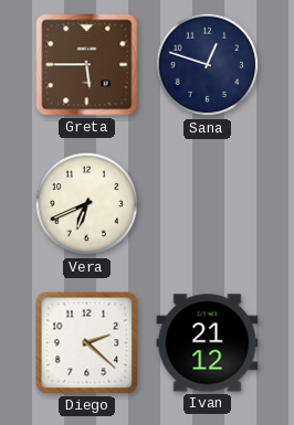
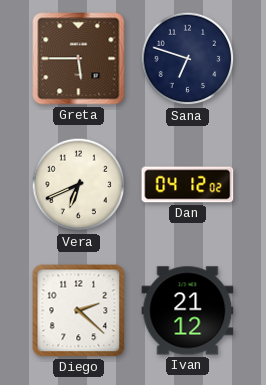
Sana: 12:48 -> 6:48
Dan: none -> 04:12
